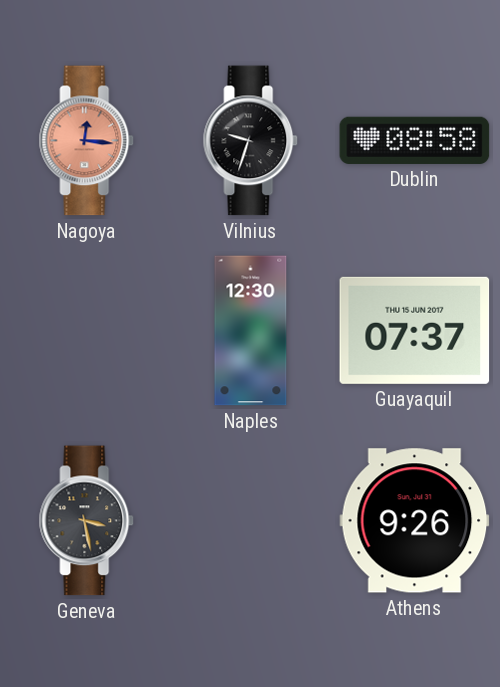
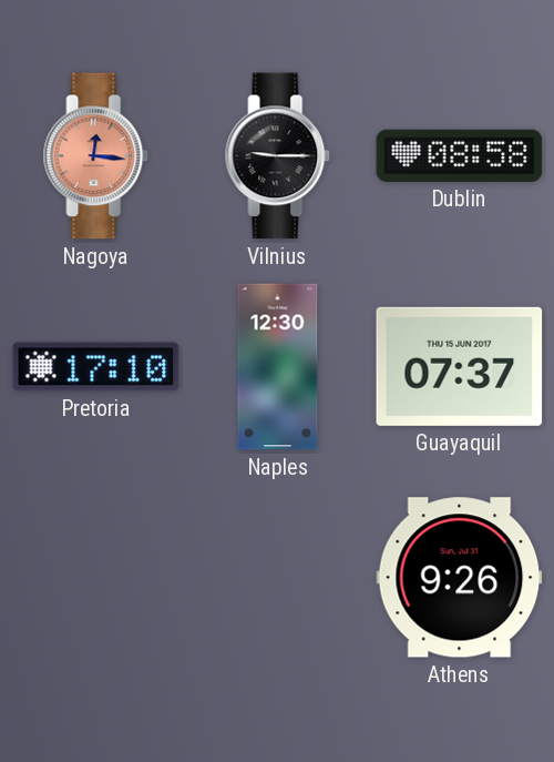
Vilnius: 9:33 -> 9:15
Pretoria: none -> 17:10
Geneva: 3:28 -> none
